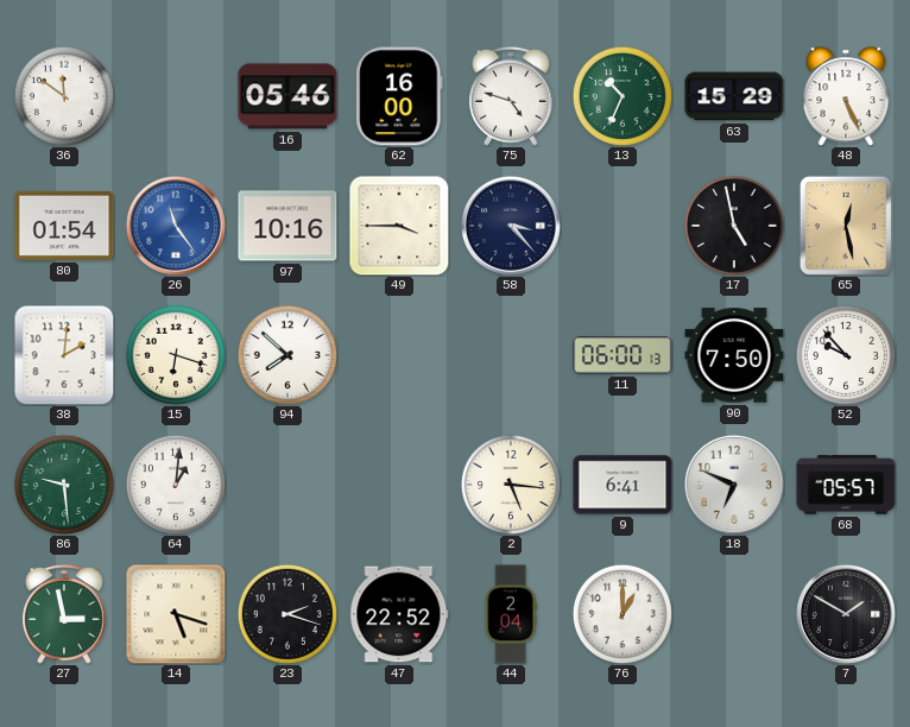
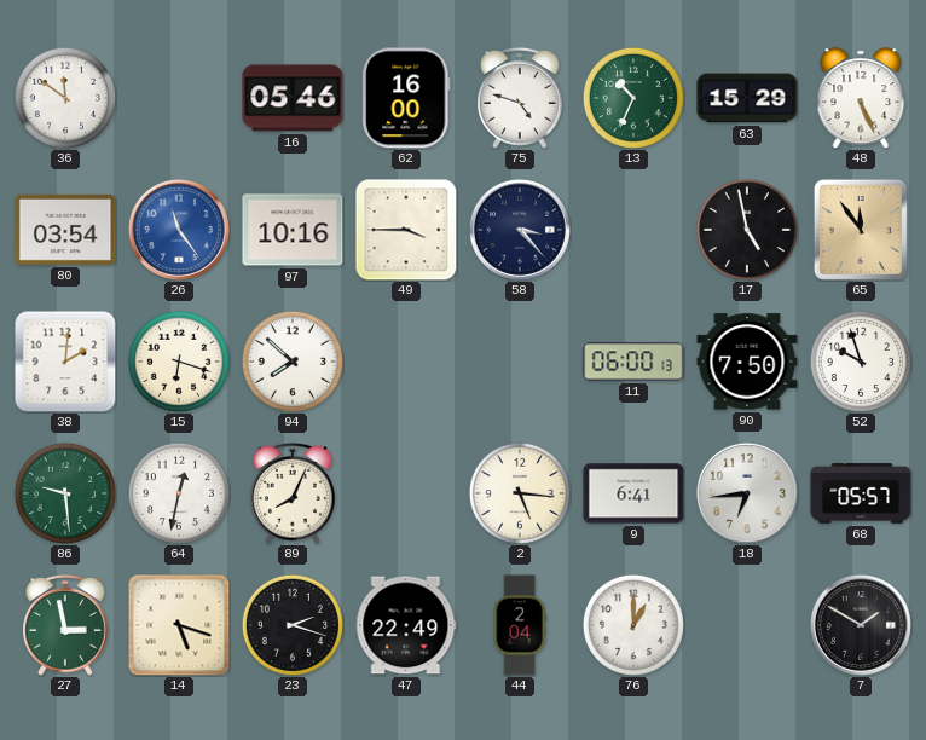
80: 01:54 -> 03:54
65: 12:28 -> 11:54
52: 9:53 -> 9:57
64: 1:01 -> 12:32
89: none -> 8:04
18: 6:49 -> 6:44
47: 22:52 -> 22:49
